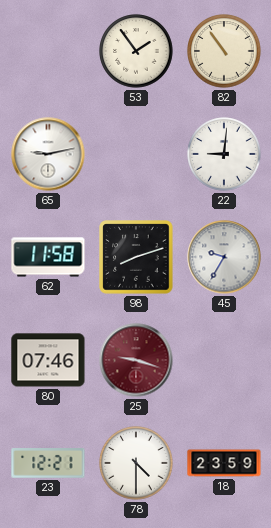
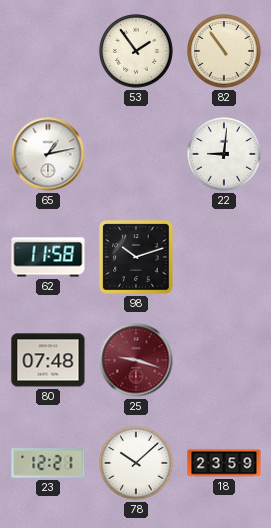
65: 9:13 -> 1:13
98: 8:12 -> 10:12
45: 9:35 -> none
80: 07:46 -> 07:48
78: 4:30 -> 10:08
